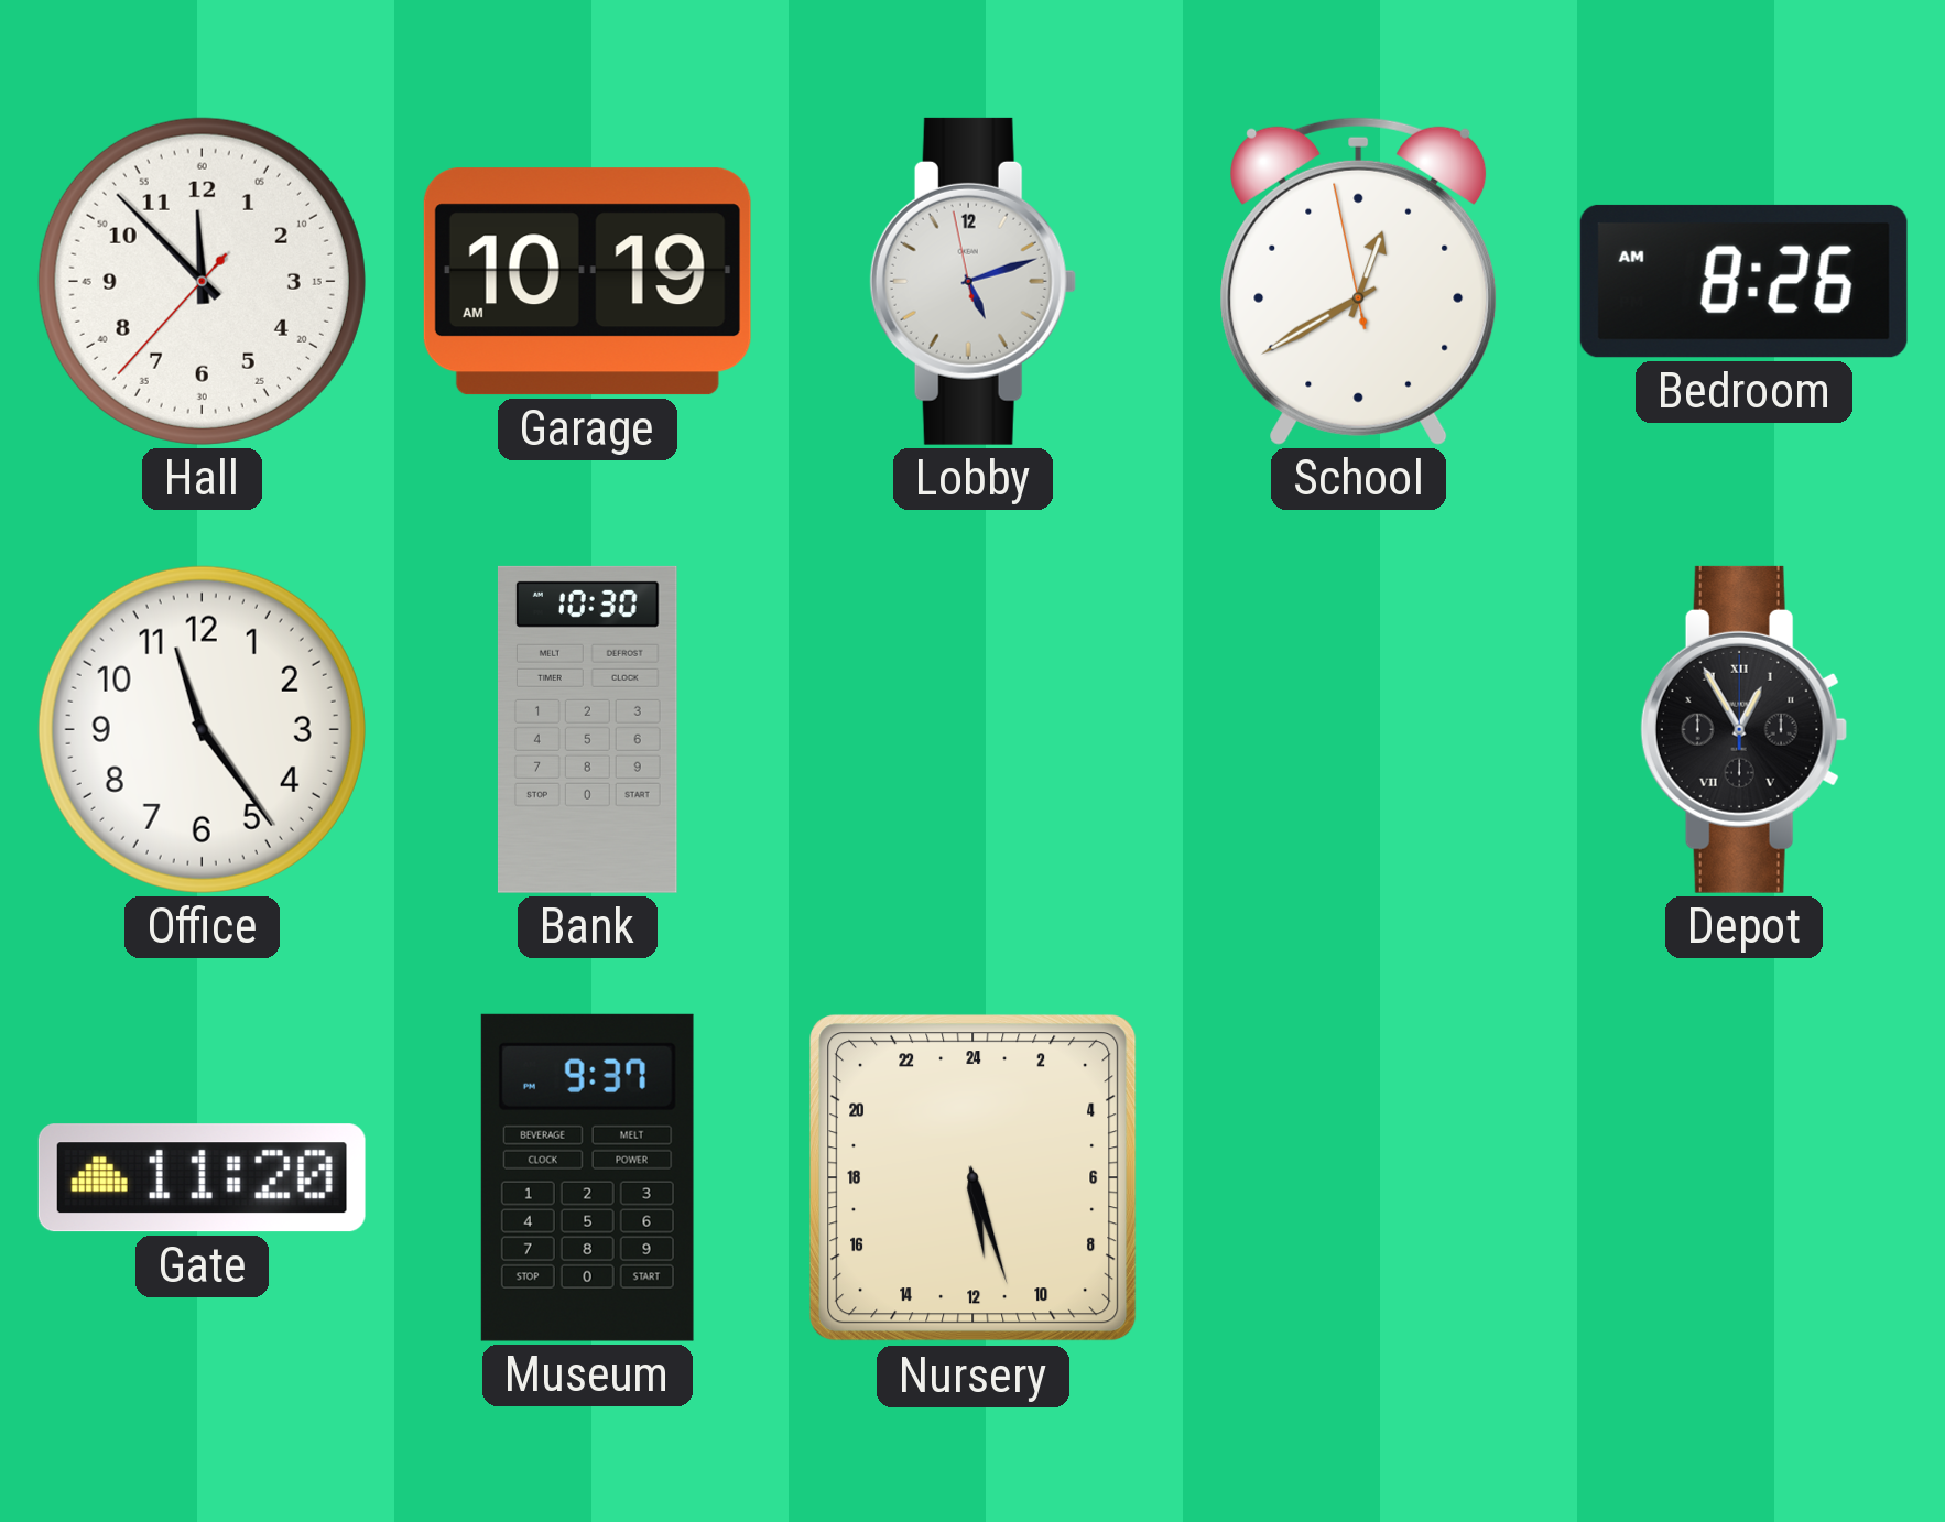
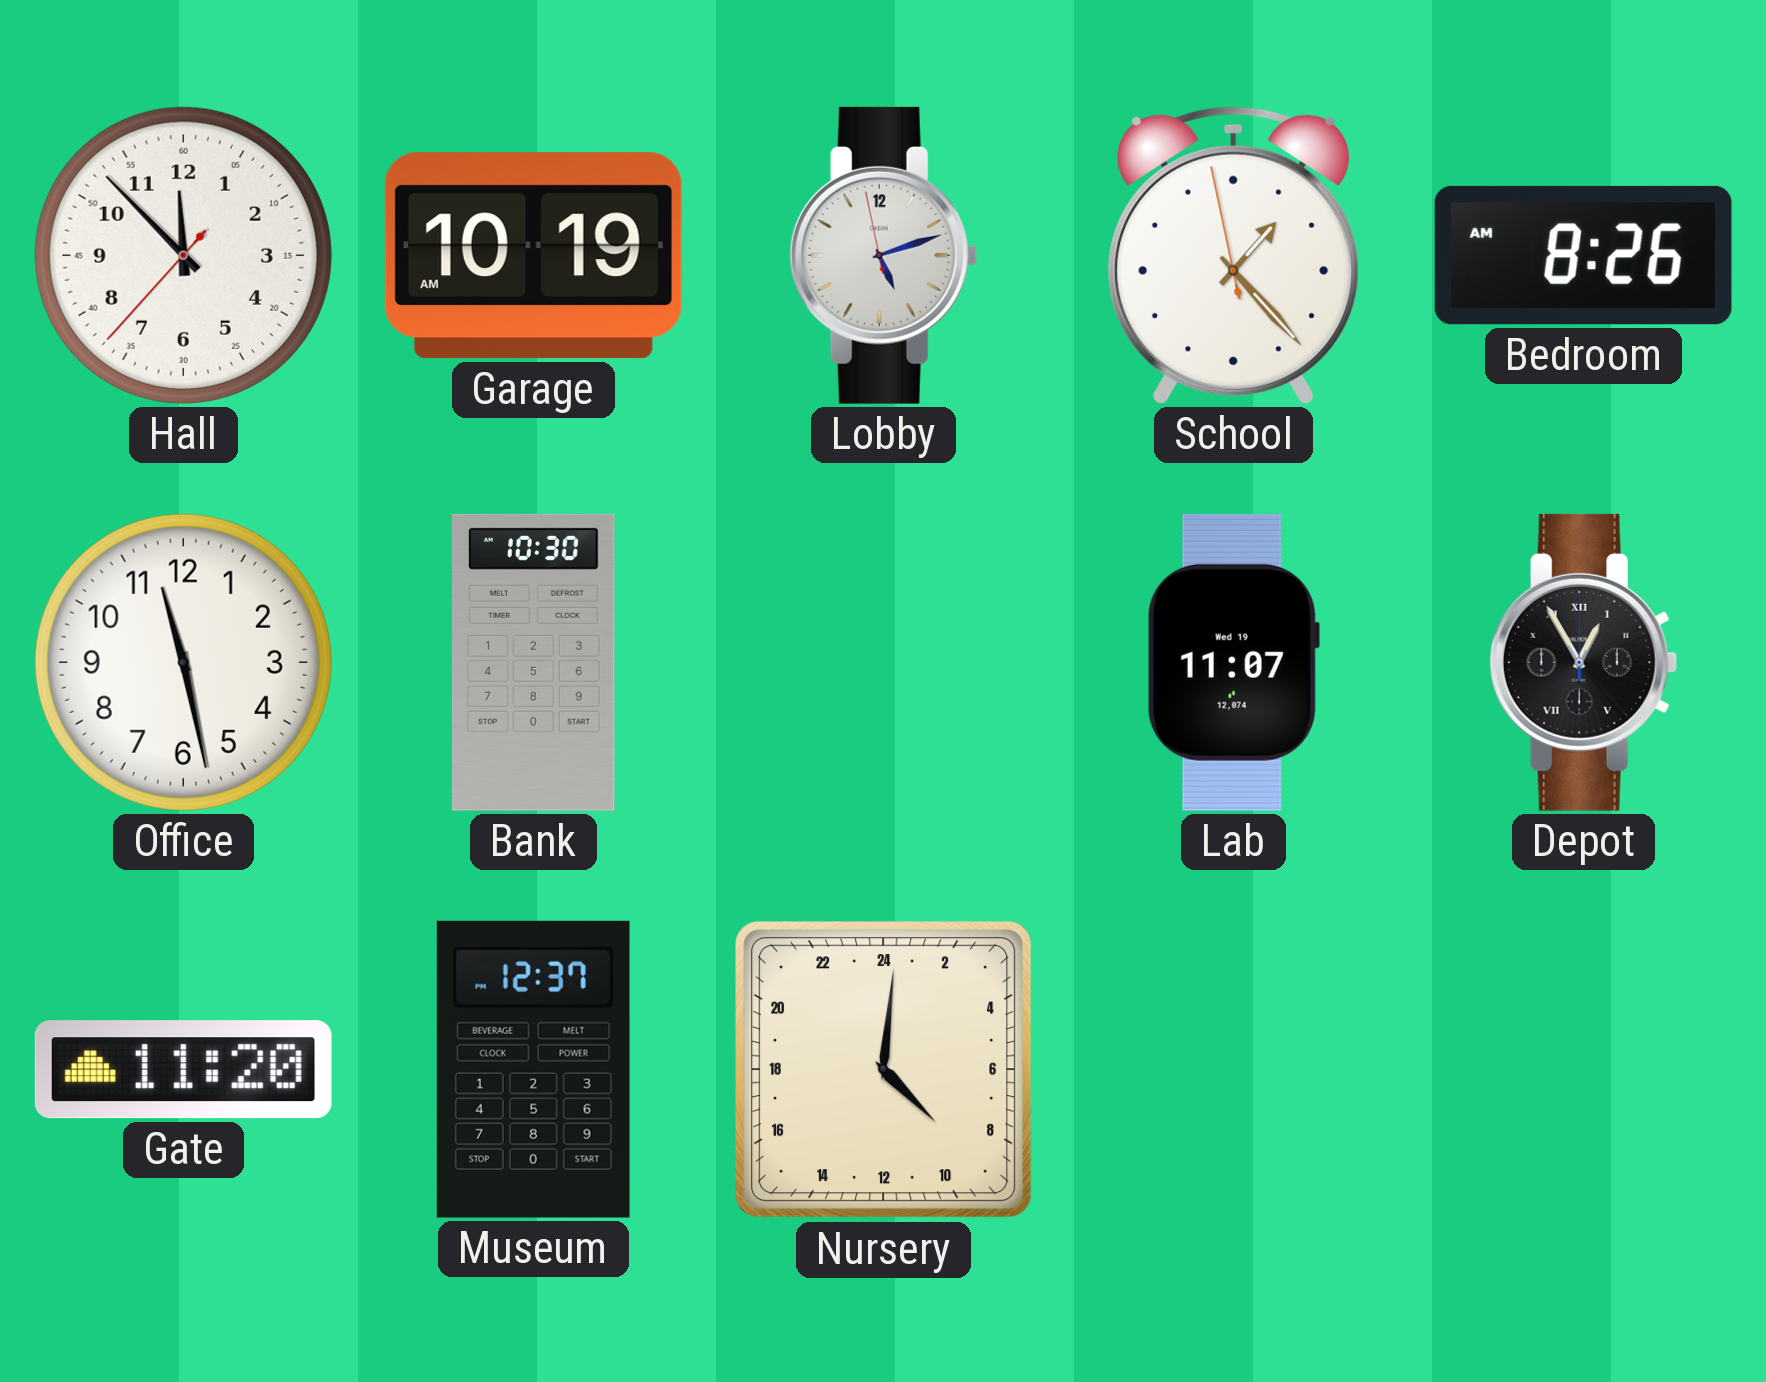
School: 12:39 -> 1:22
Office: 11:24 -> 11:28
Lab: none -> 11:07
Museum: 9:37 -> 12:37
Nursery: 11:27 -> 9:01
